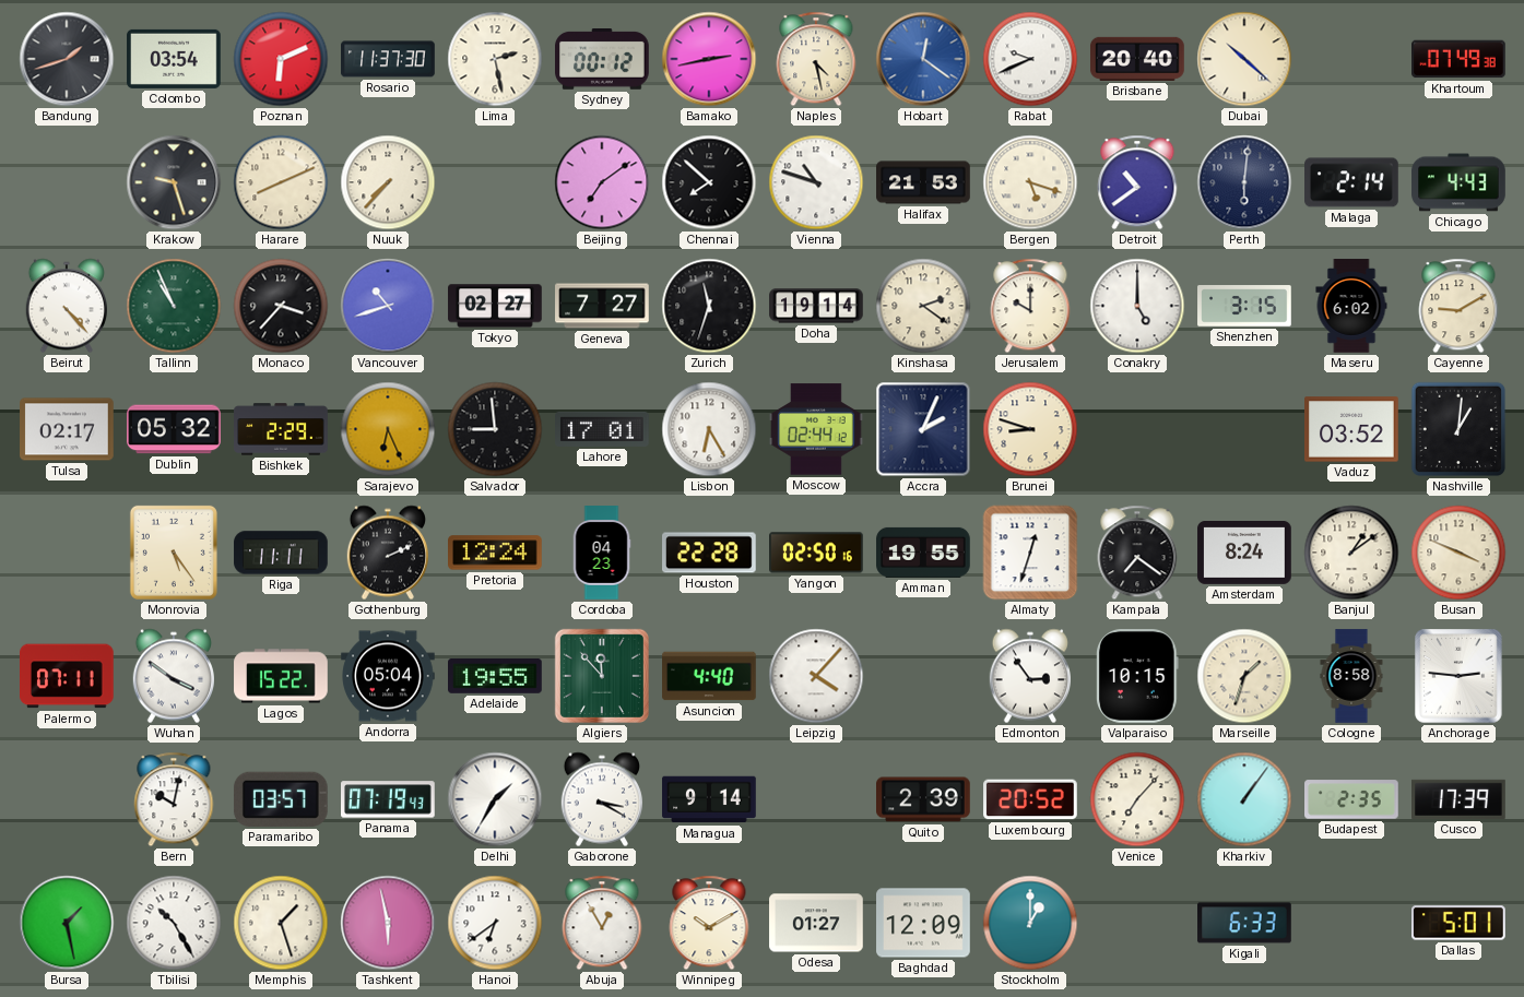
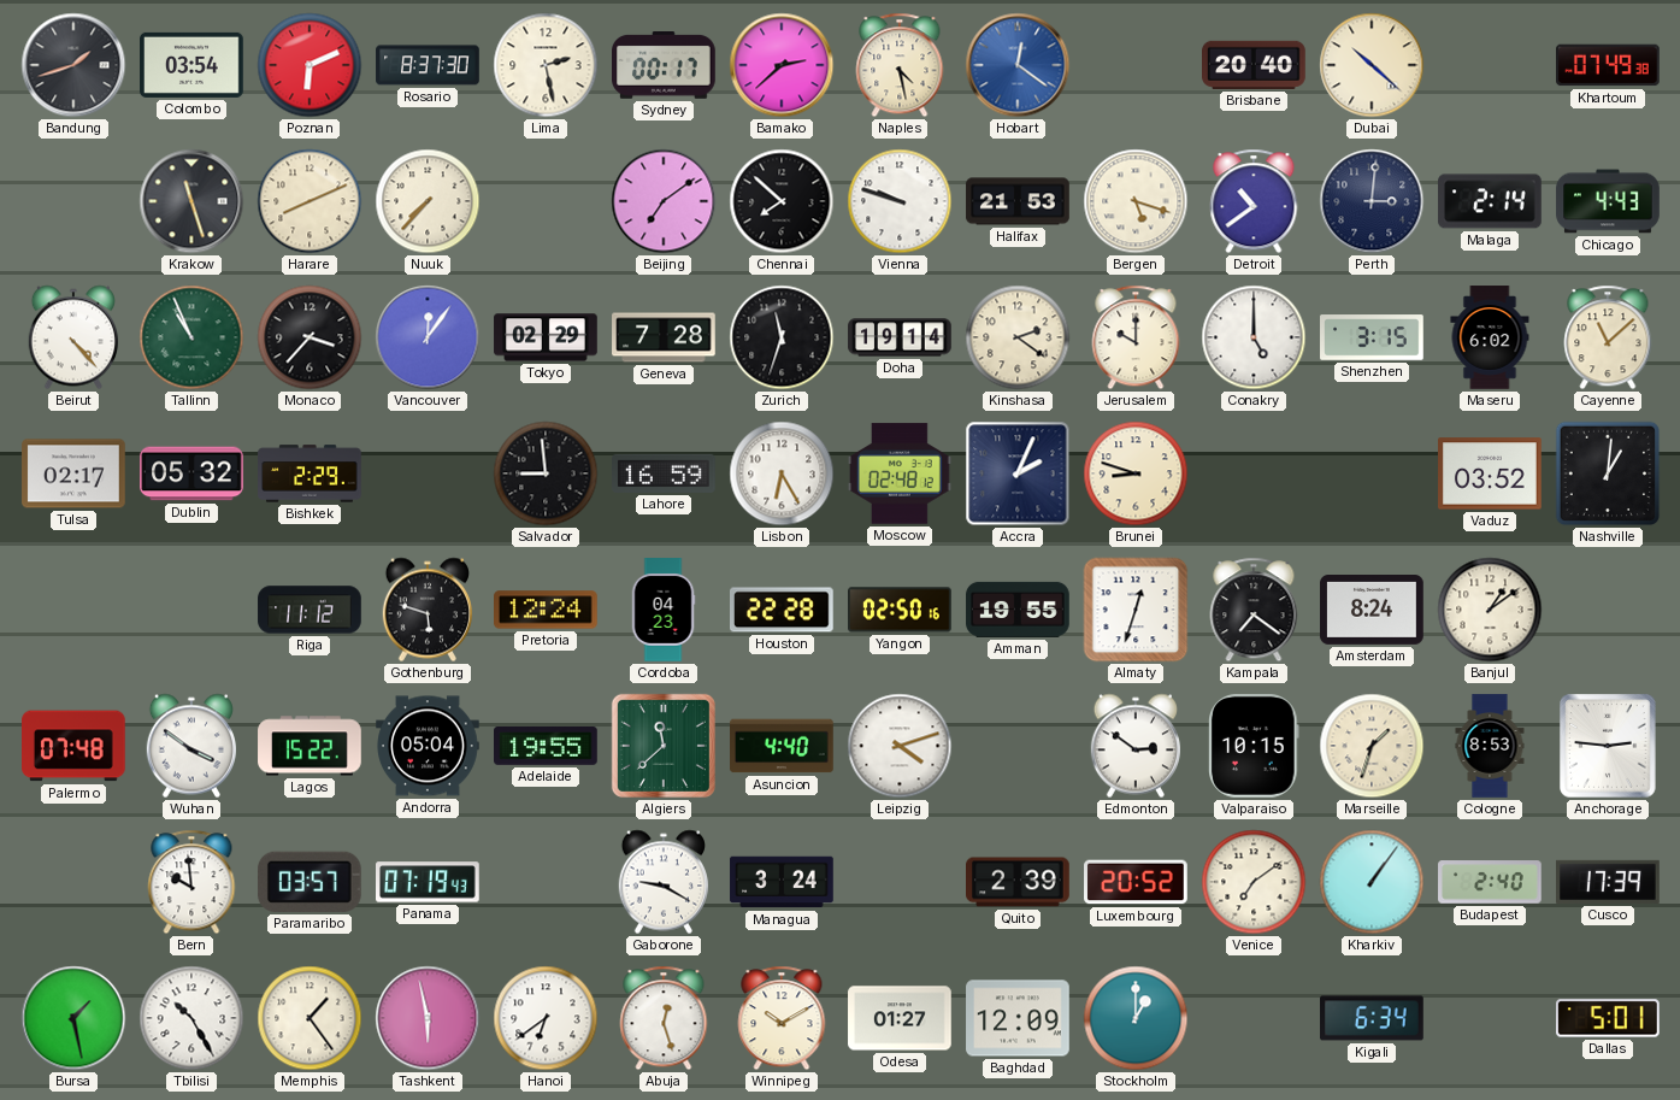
Rosario: 11:37 -> 8:37
Sydney: 00:12 -> 00:17
Bamako: 2:43 -> 2:38
Rabat: 9:41 -> none
Krakow: 9:27 -> 11:27
Vienna: 10:48 -> 9:48
Perth: 6:01 -> 3:01
Vancouver: 10:42 -> 12:06
Tokyo: 02:27 -> 02:29
Geneva: 7:27 -> 7:28
Cayenne: 9:10 -> 11:08
Sarajevo: 6:26 -> none
Lahore: 17:01 -> 16:59
Moscow: 02:44 -> 02:48
Monrovia: 5:24 -> none
Riga: 11:11 -> 11:12
Gothenburg: 2:11 -> 5:48
Busan: 3:49 -> none
Palermo: 07:11 -> 07:48
Algiers: 11:53 -> 11:38
Leipzig: 4:07 -> 4:12
Edmonton: 2:54 -> 2:51
Cologne: 8:58 -> 8:53
Bern: 10:02 -> 9:59
Delhi: 1:35 -> none
Gaborone: 3:20 -> 9:20
Managua: 9:14 -> 3:24
Venice: 7:07 -> 7:09
Budapest: 2:35 -> 2:40
Memphis: 1:27 -> 1:24
Abuja: 12:55 -> 12:27
Kigali: 6:33 -> 6:34
